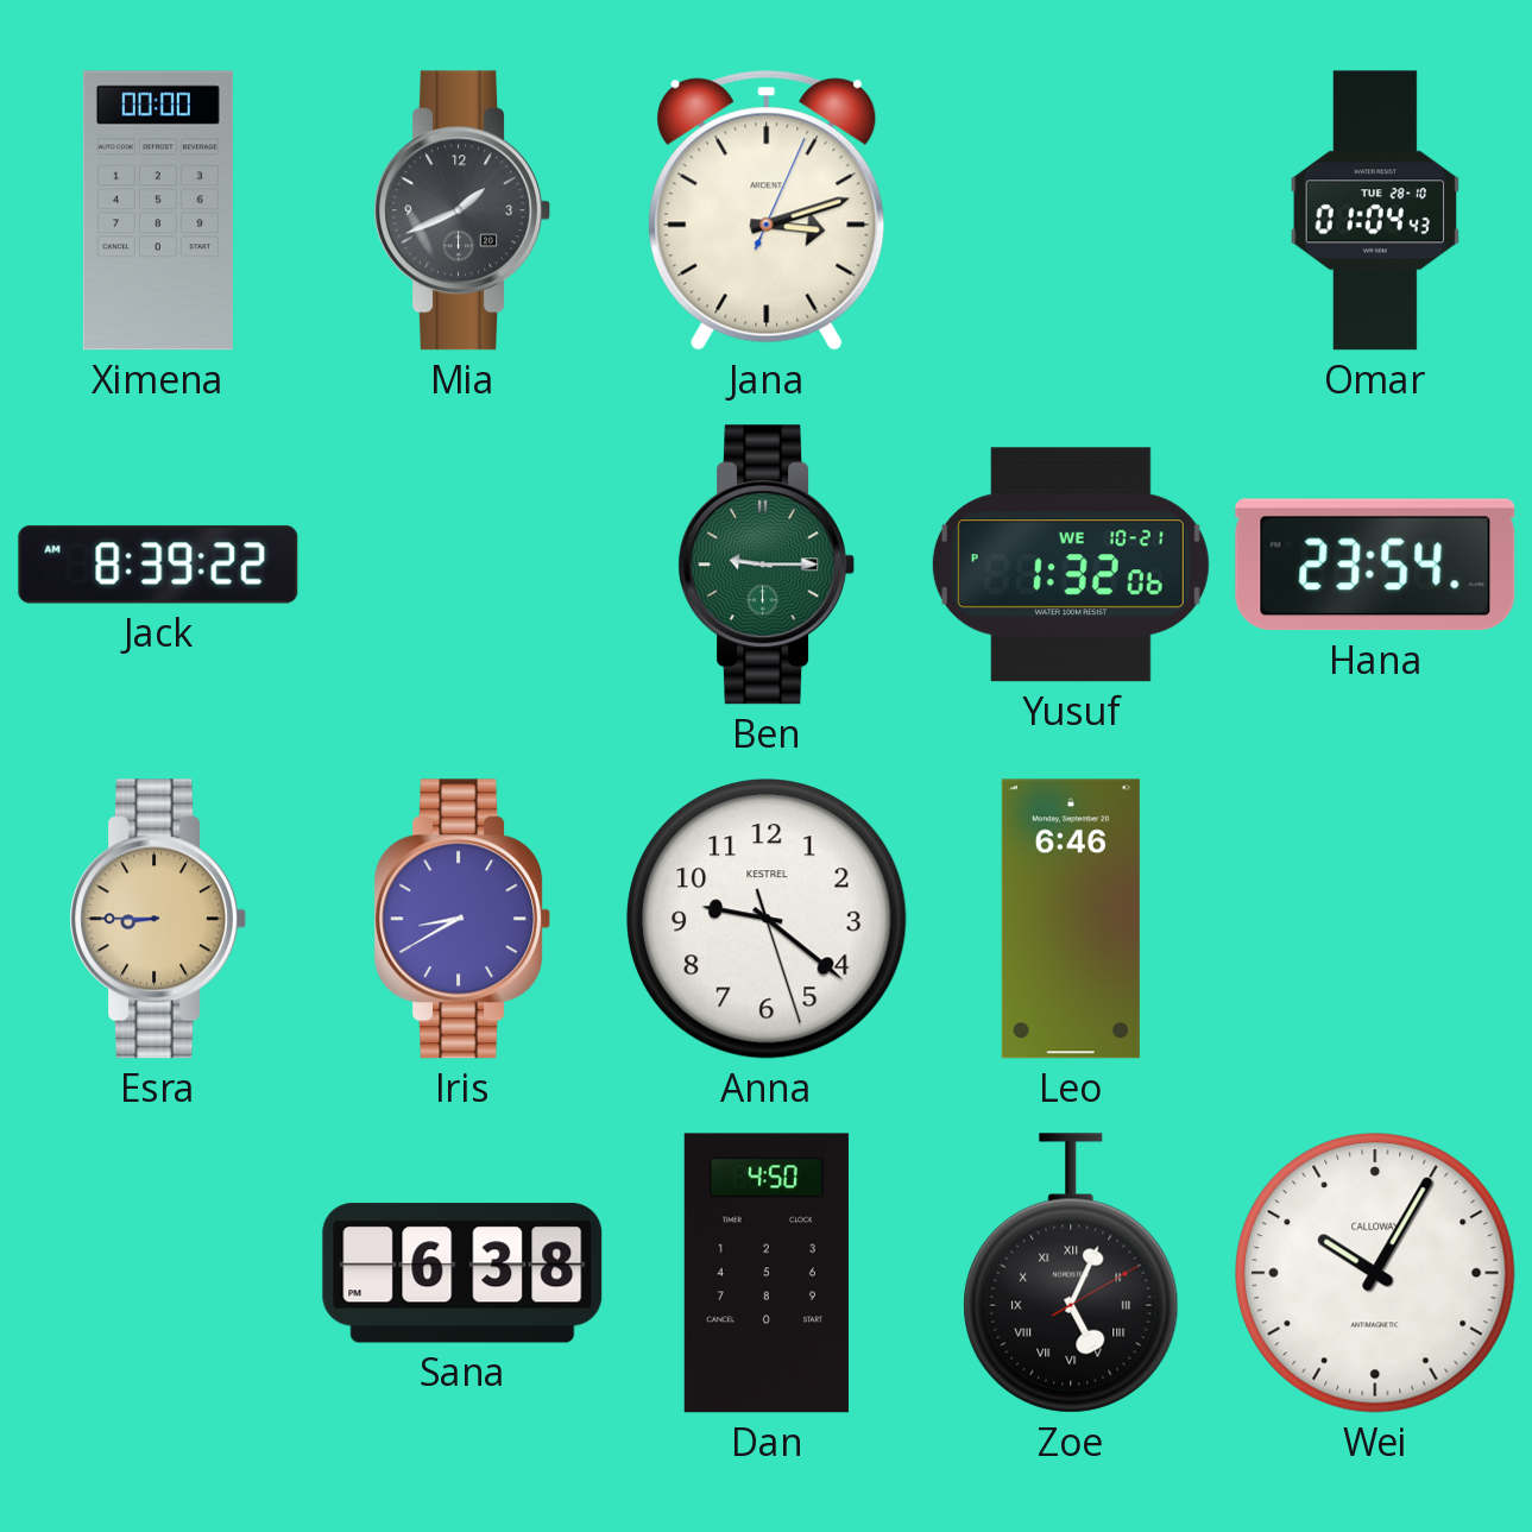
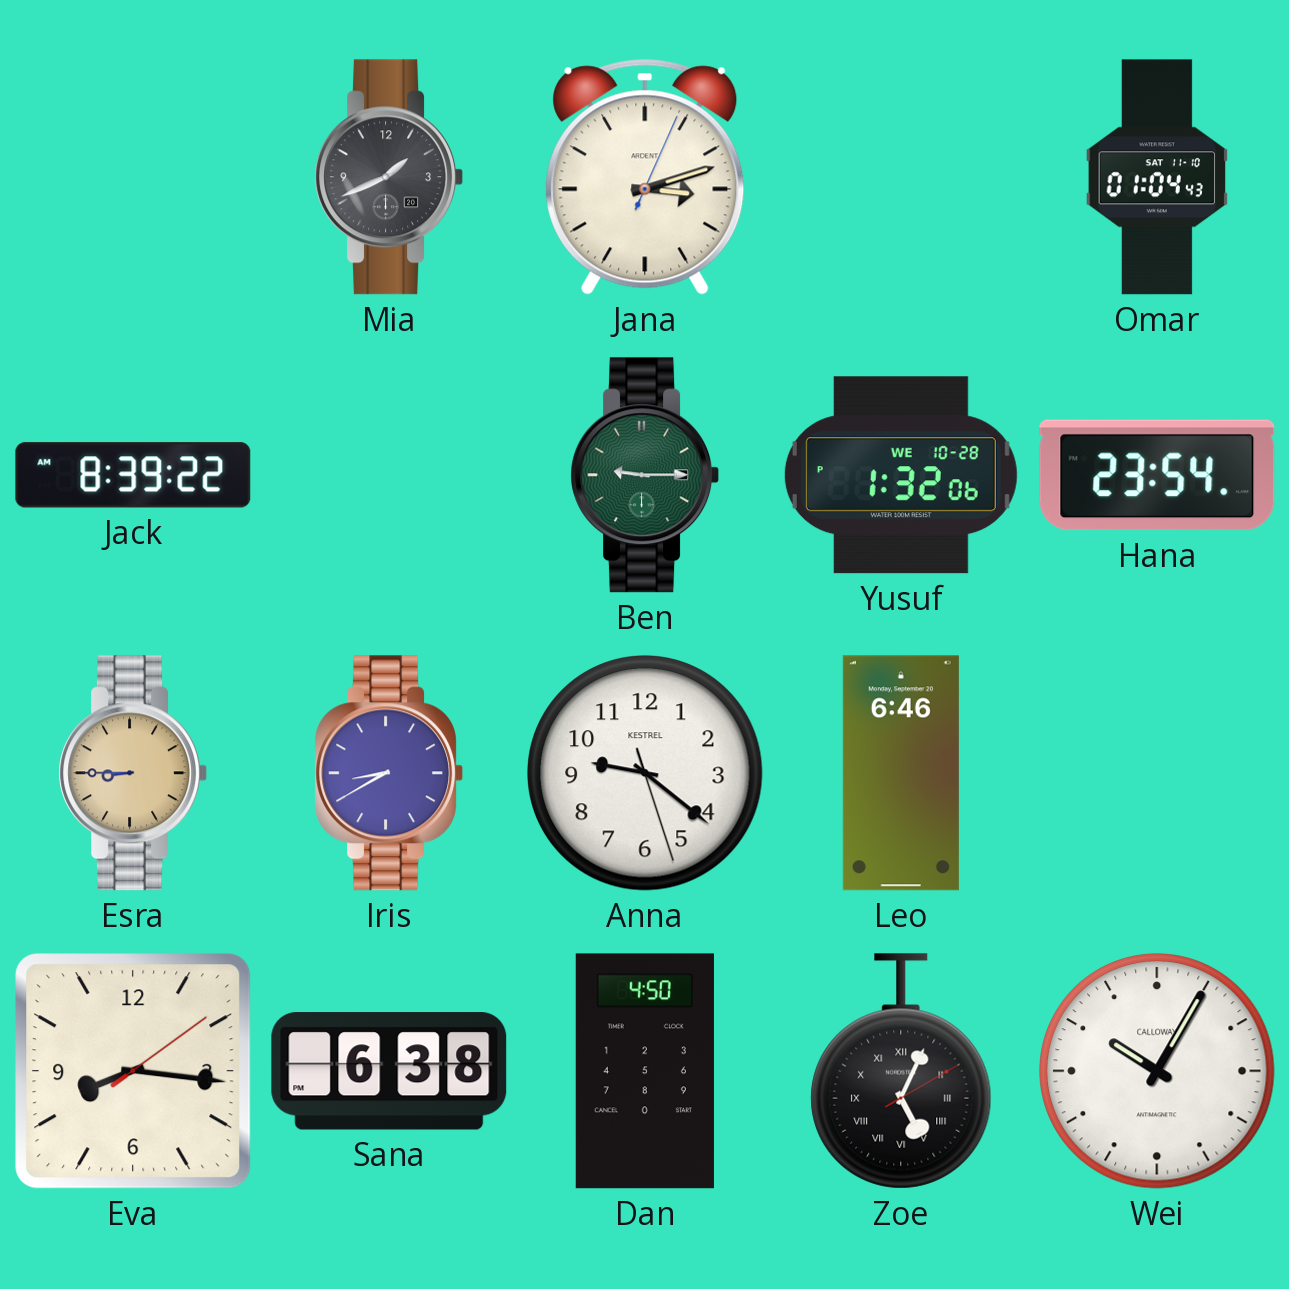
Ximena: 00:00 -> none
Omar date: TUE 28-10 -> SAT 11-10
Yusuf date: WE 10-21 -> WE 10-28
Eva: none -> 8:16
